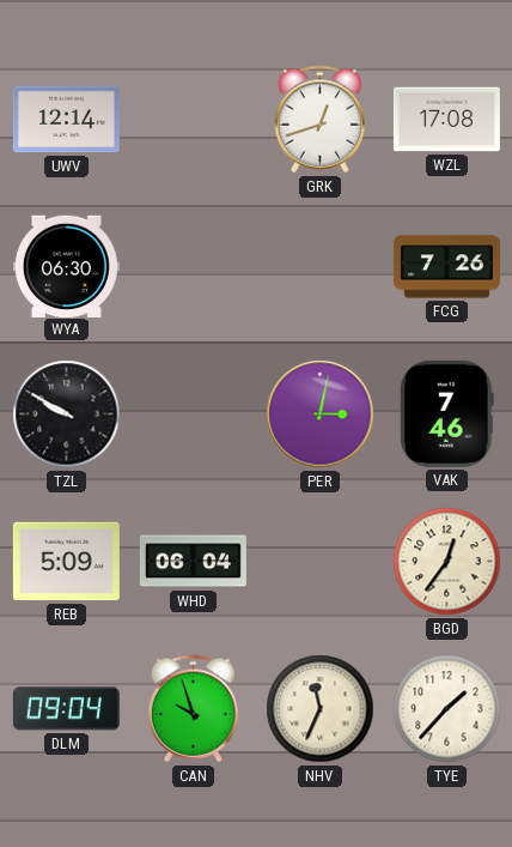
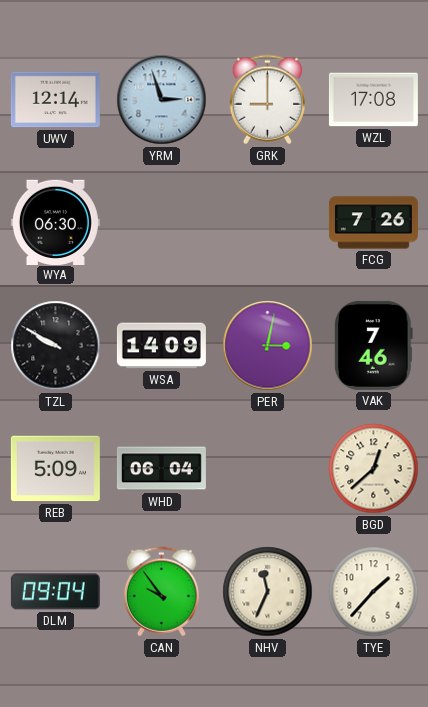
YRM: none -> 2:57
GRK: 12:42 -> 9:00
WSA: none -> 14:09
BGD: 12:36 -> 12:38
CAN: 9:57 -> 9:54
